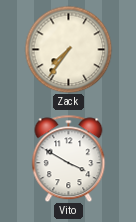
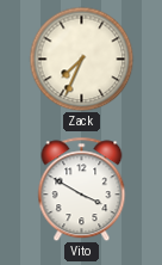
Zack: 7:36 -> 7:34
